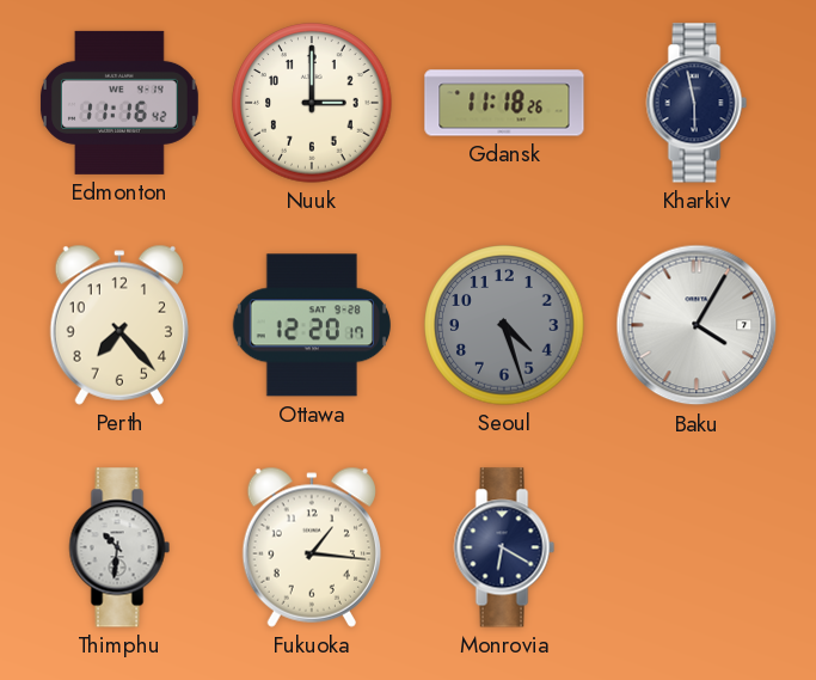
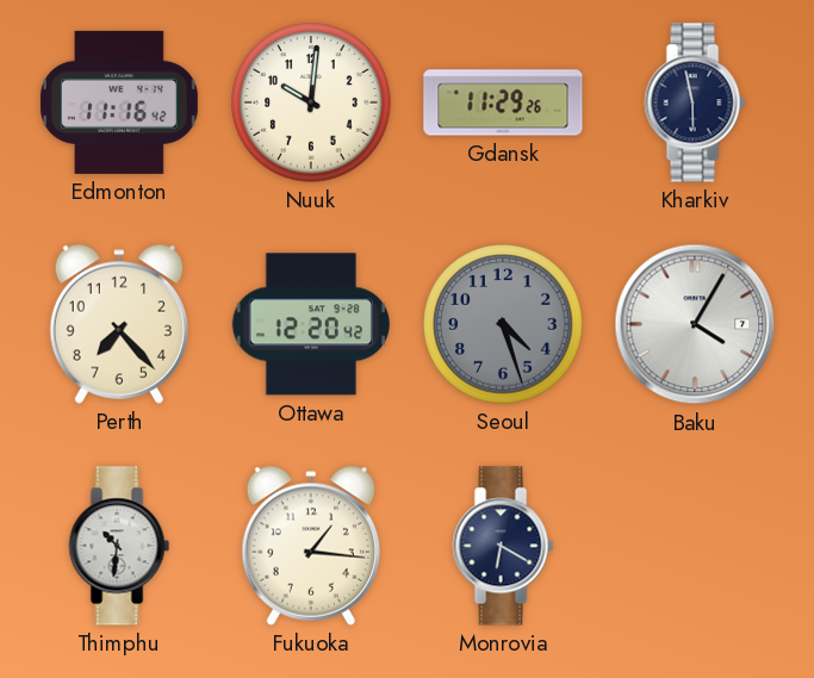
Nuuk: 3:00 -> 10:01
Gdansk: 11:18 -> 11:29
Ottawa: 12:20:17 -> 12:20:42
